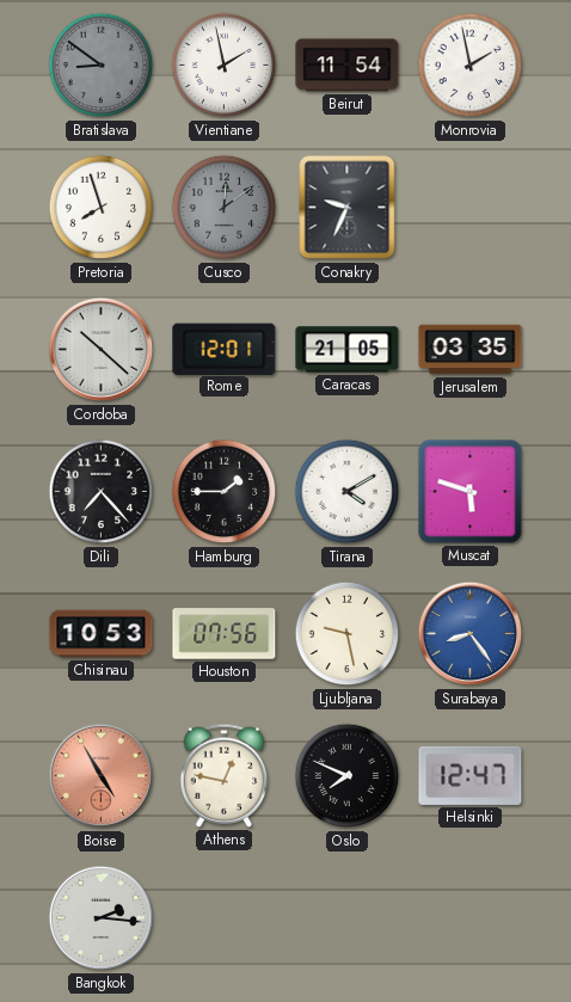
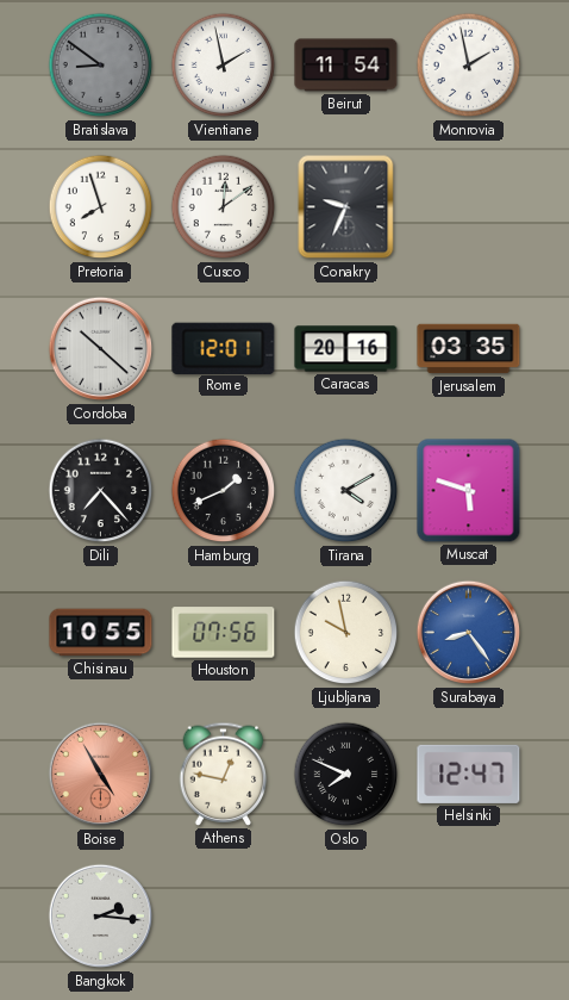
Cusco dial: grey -> white
Caracas: 21:05 -> 20:16
Hamburg: 1:45 -> 1:41
Chisinau: 10:53 -> 10:55
Ljubljana: 9:28 -> 9:58
